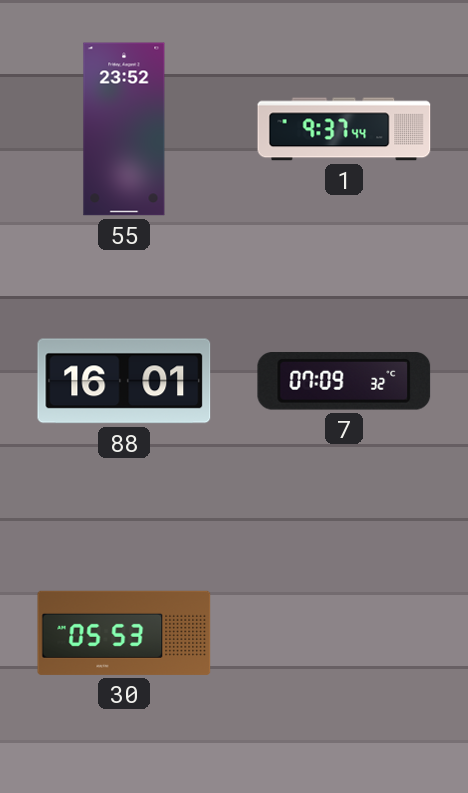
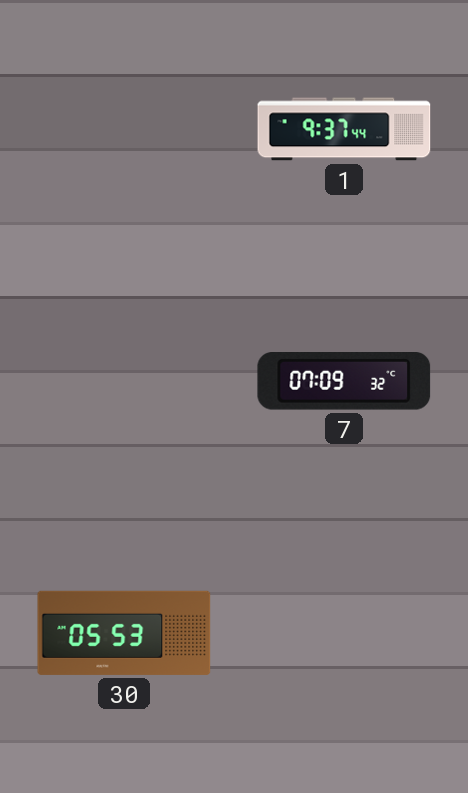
55: 23:52 -> none
88: 16:01 -> none
